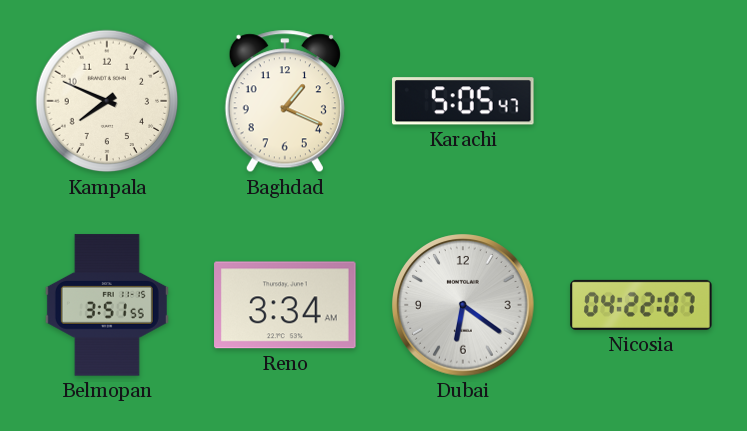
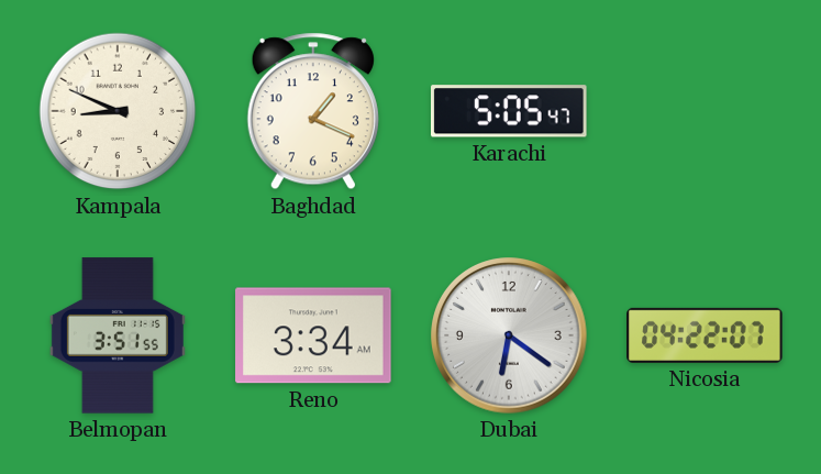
Kampala: 7:49 -> 8:49
